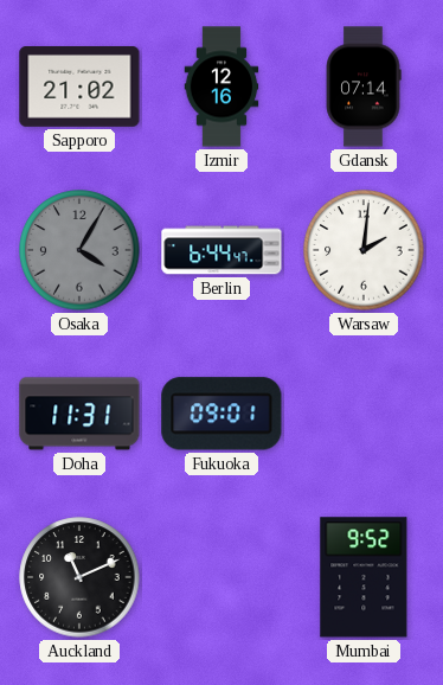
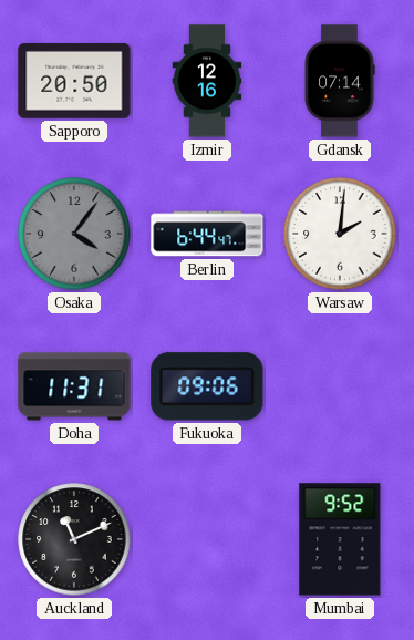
Sapporo: 21:02 -> 20:50
Osaka: 4:05 -> 4:06
Fukuoka: 09:01 -> 09:06
